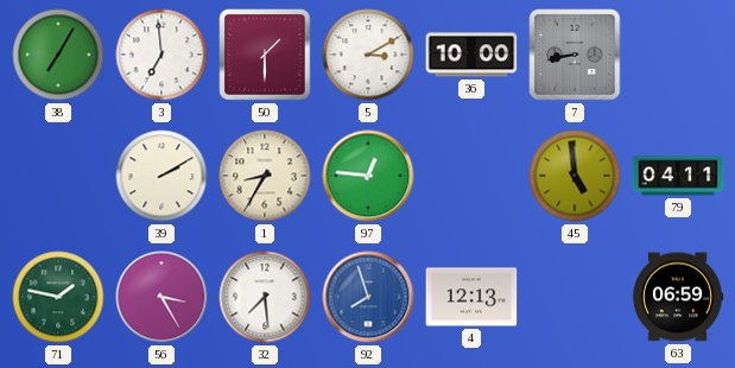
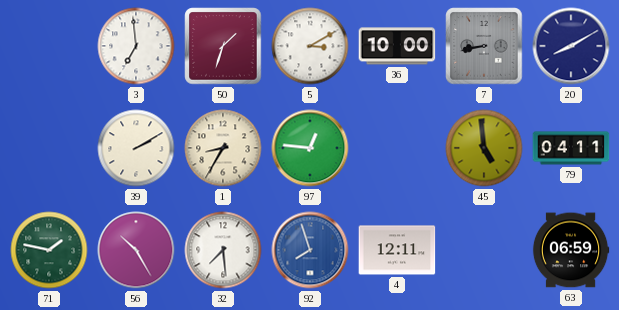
38: 7:05 -> none
50: 1:30 -> 1:33
20: none -> 8:10
56: 3:25 -> 10:25
4: 12:13 -> 12:11
